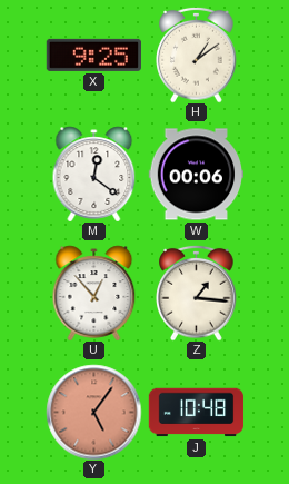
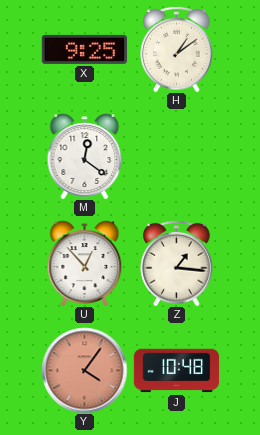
W: 00:06 -> none
Y: 5:06 -> 4:06
